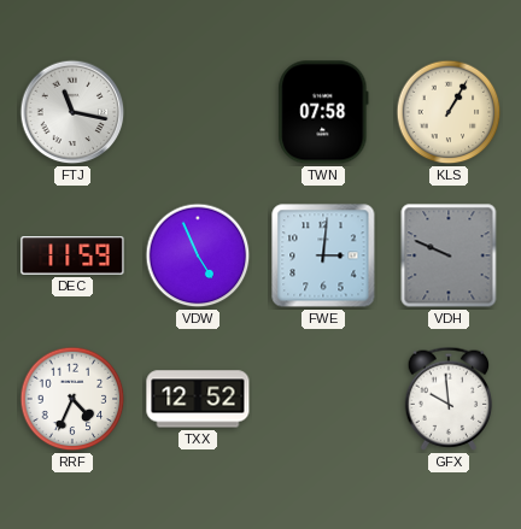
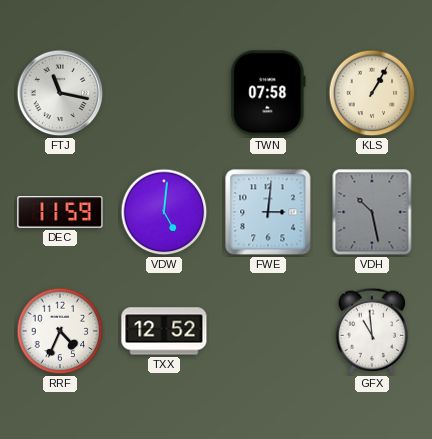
VDW: 4:56 -> 5:01
VDH: 9:49 -> 10:28
GFX: 9:59 -> 10:59
